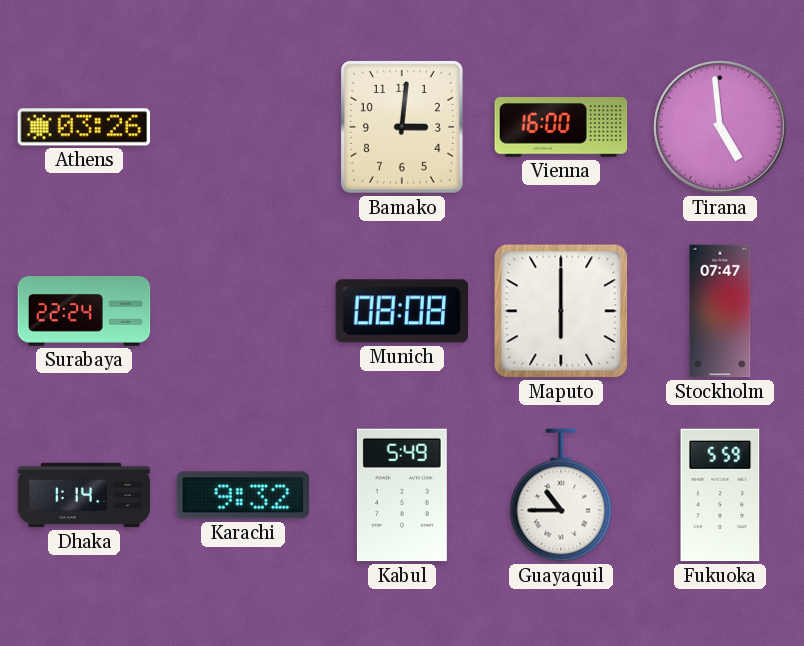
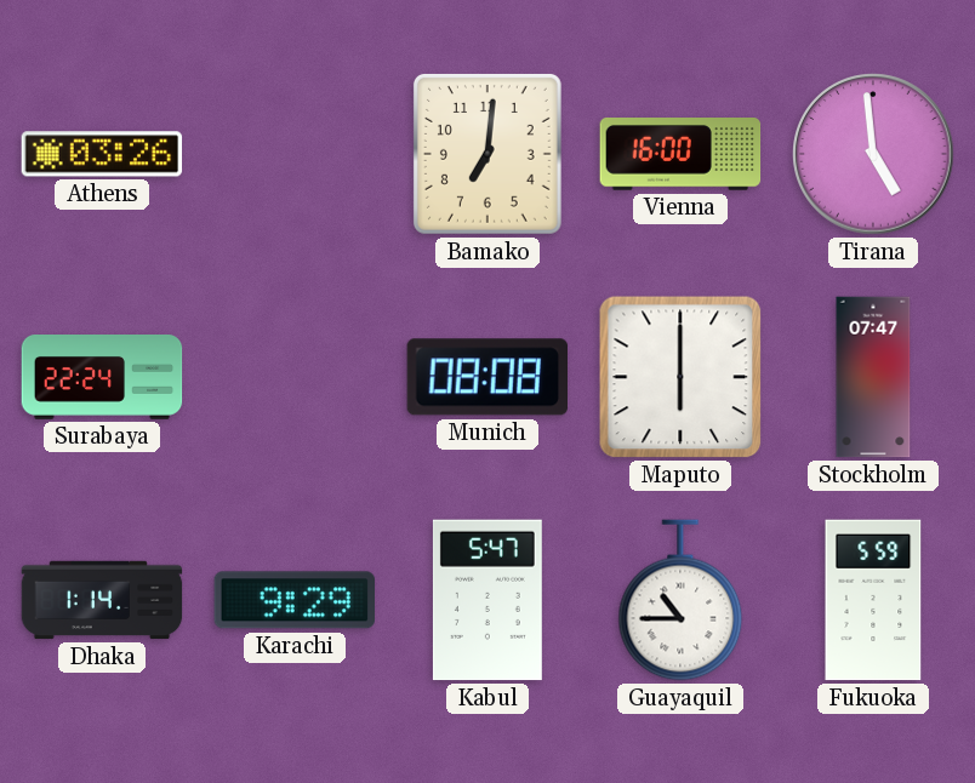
Bamako: 3:01 -> 7:01
Karachi: 9:32 -> 9:29
Kabul: 5:49 -> 5:47
